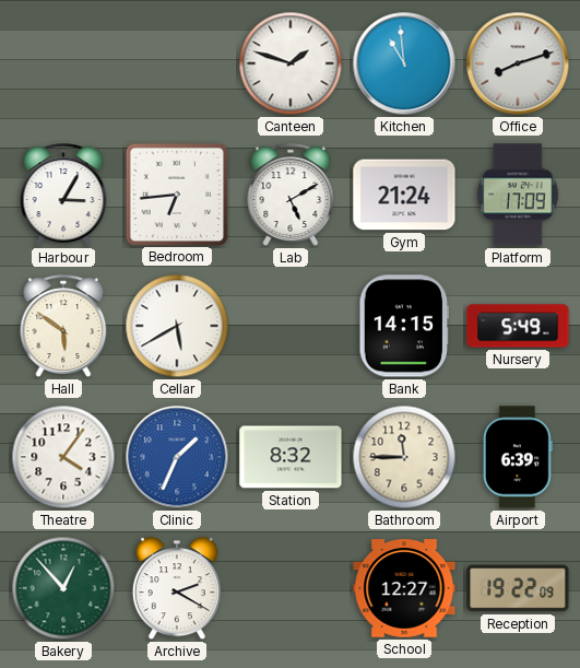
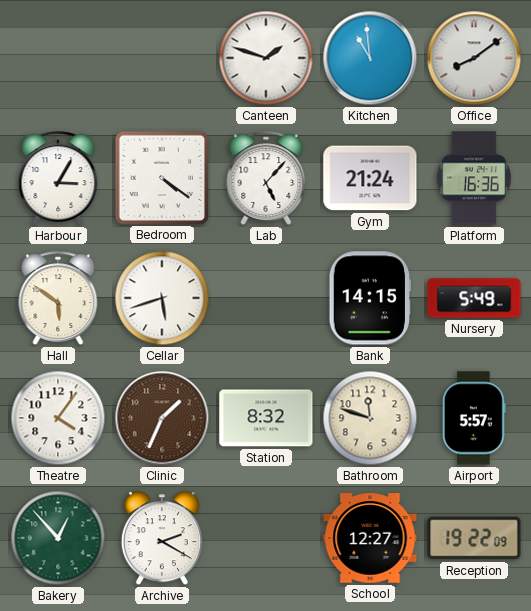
Office: 8:12 -> 8:09
Bedroom: 6:44 -> 4:21
Lab: 5:10 -> 5:07
Platform: 17:09 -> 16:36
Cellar: 5:40 -> 5:42
Clinic dial: blue -> brown
Bathroom: 11:45 -> 11:48
Airport: 6:39 -> 5:57
